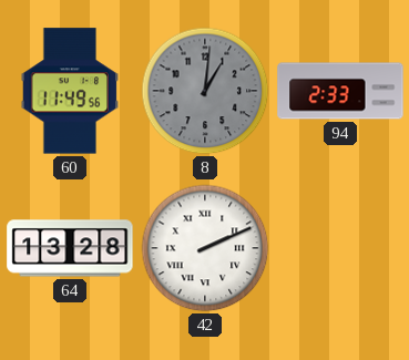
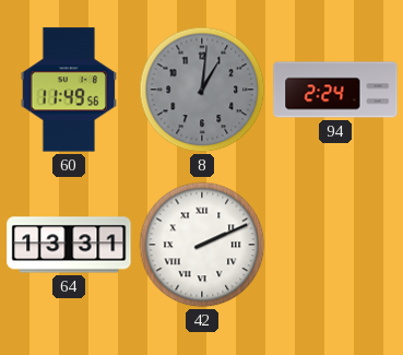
94: 2:33 -> 2:24
64: 13:28 -> 13:31
